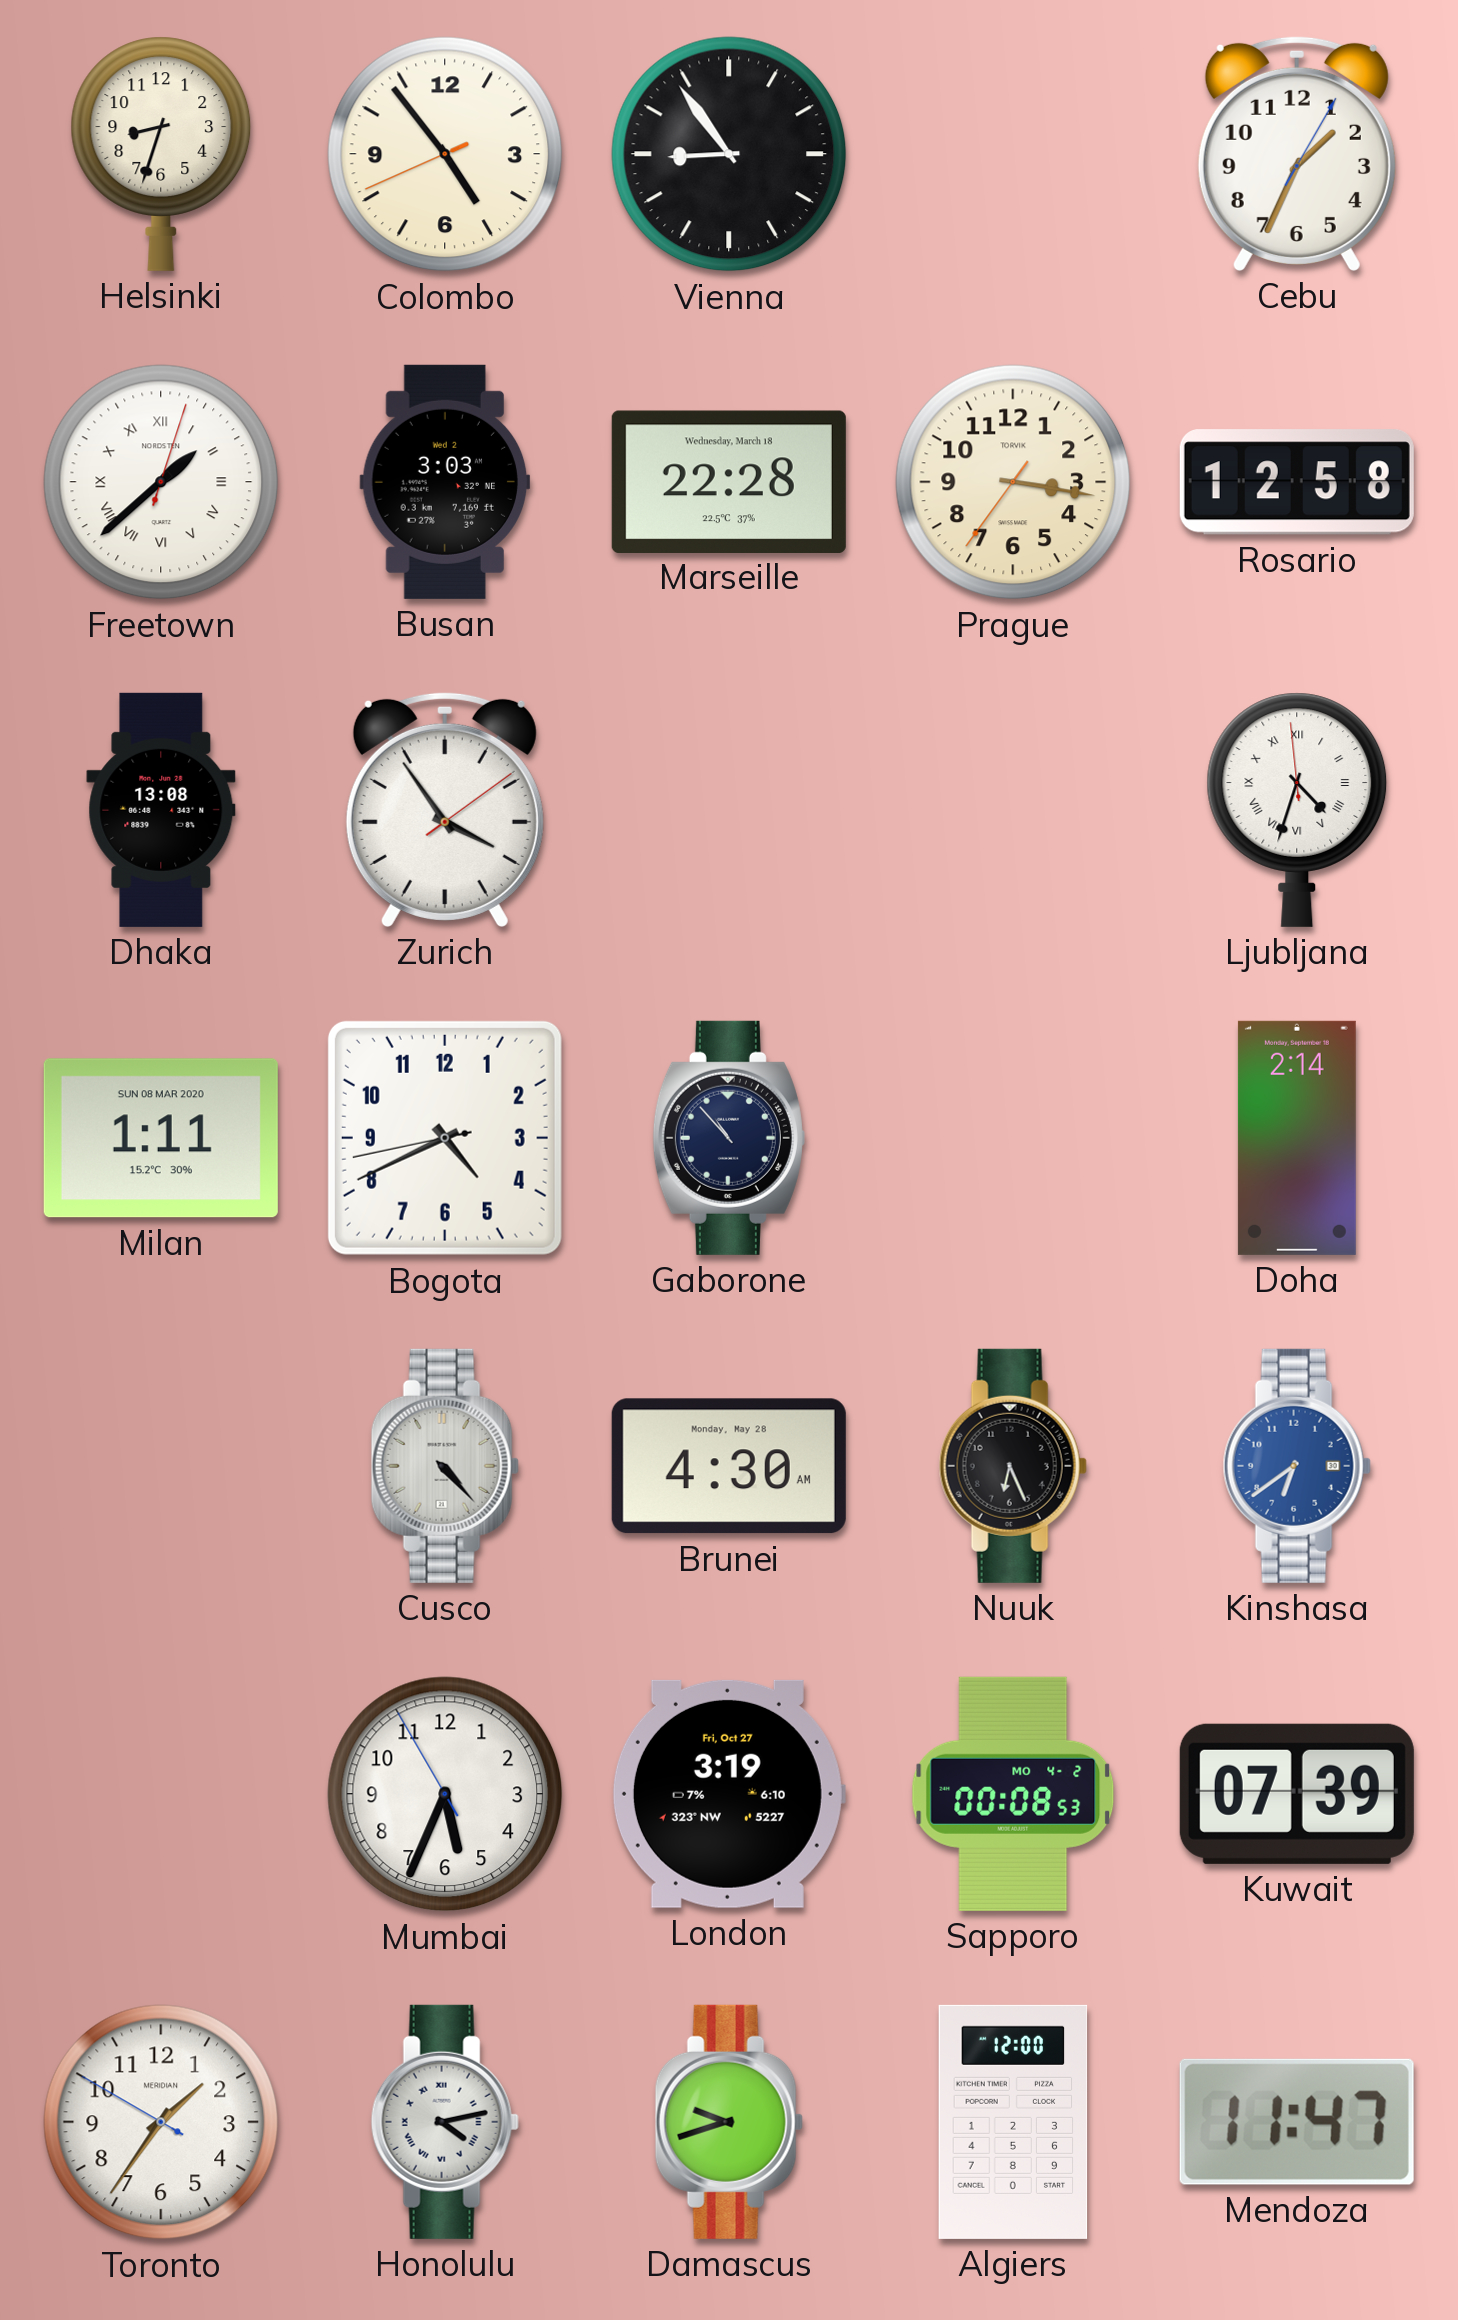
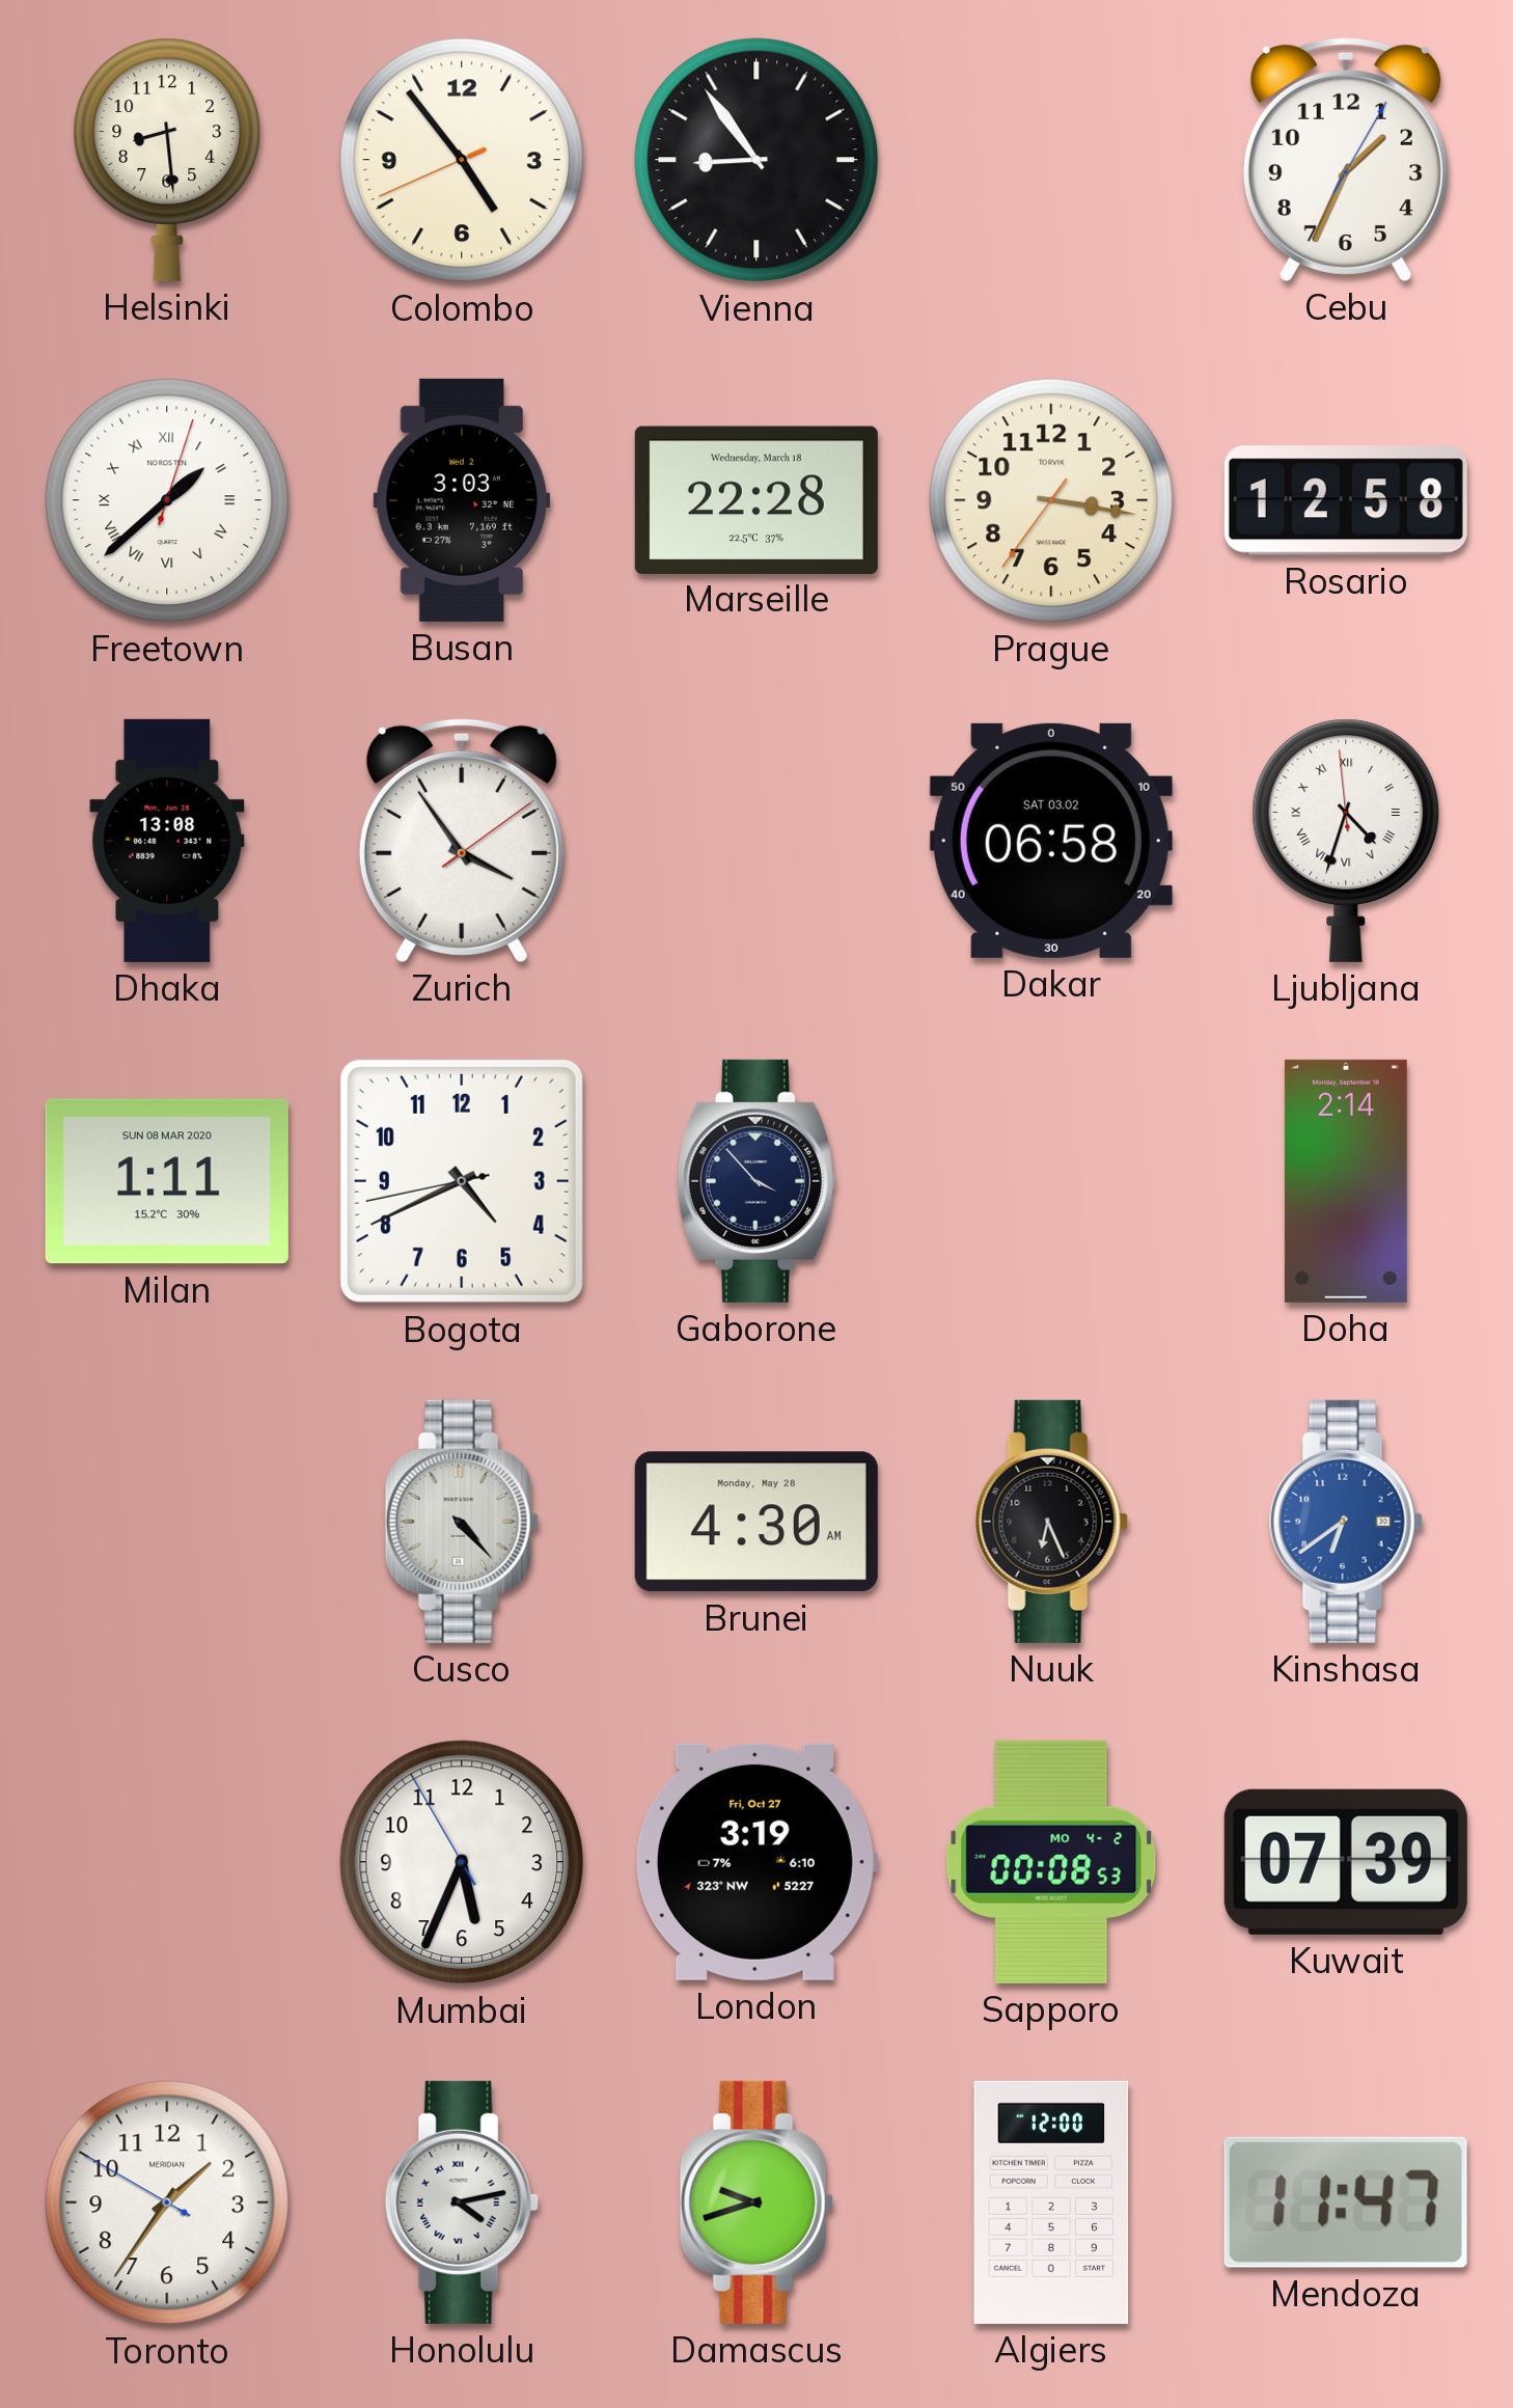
Helsinki: 8:33 -> 8:29
Dakar: none -> 06:58
Gaborone: 10:53 -> 3:53
